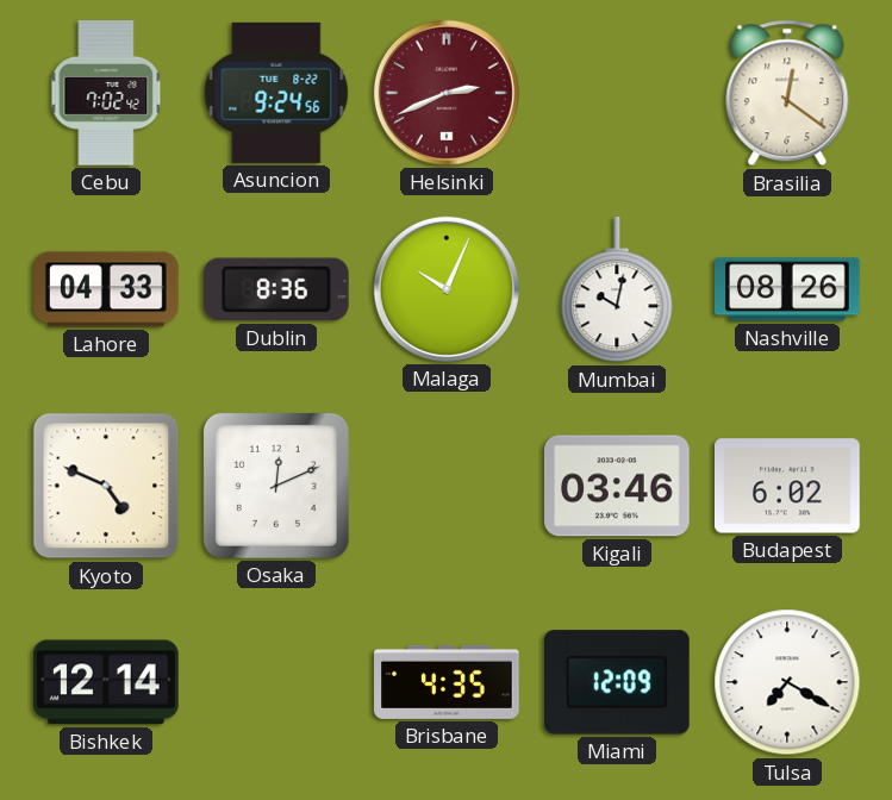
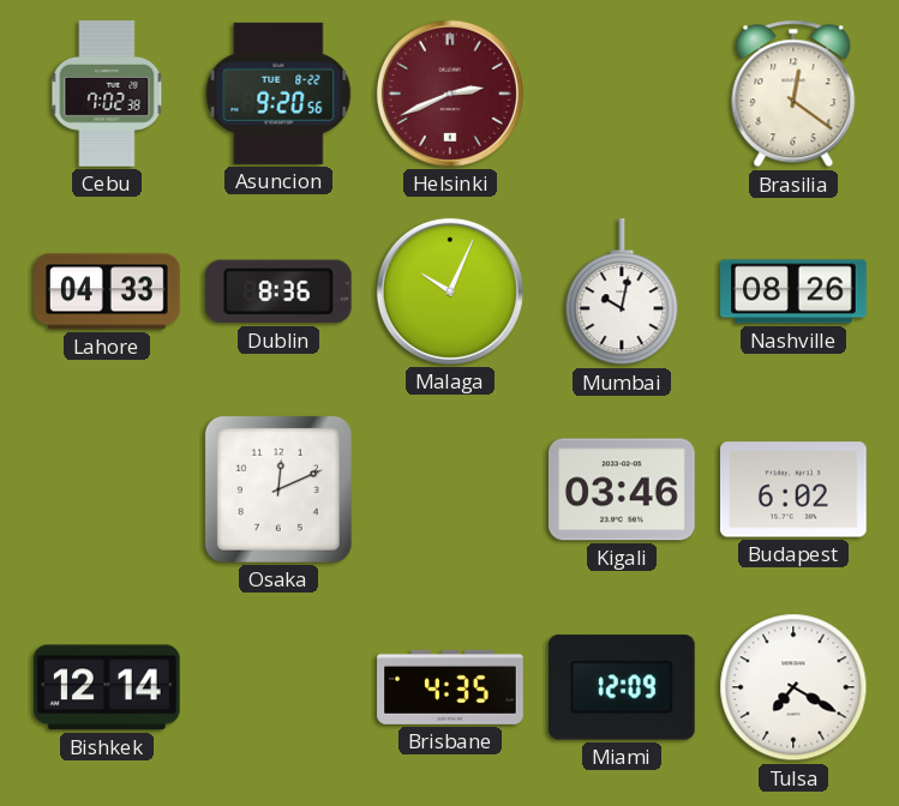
Cebu: 7:02:42 -> 7:02:38
Asuncion: 9:24 -> 9:20
Kyoto: 4:49 -> none
